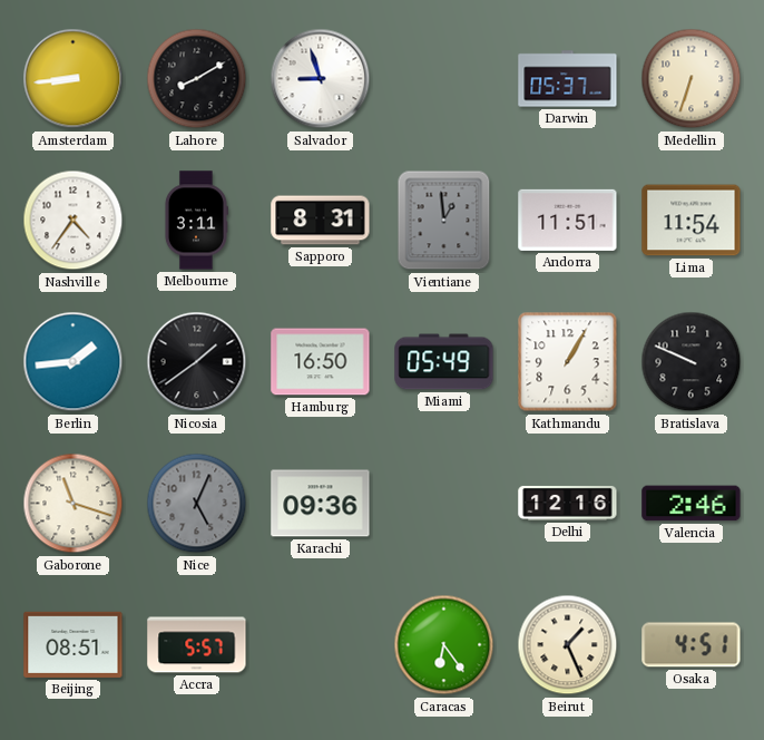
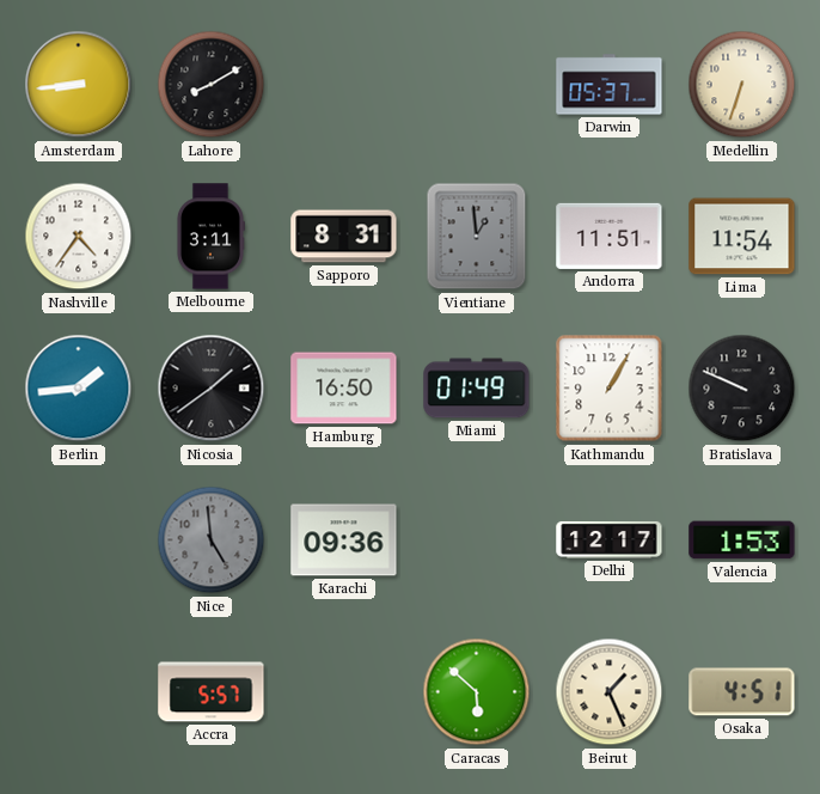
Salvador: 8:57 -> none
Miami: 05:49 -> 01:49
Gaborone: 11:18 -> none
Nice: 5:04 -> 4:59
Delhi: 12:16 -> 12:17
Valencia: 2:46 -> 1:53
Beijing: 08:51 -> none
Caracas: 6:24 -> 5:52
